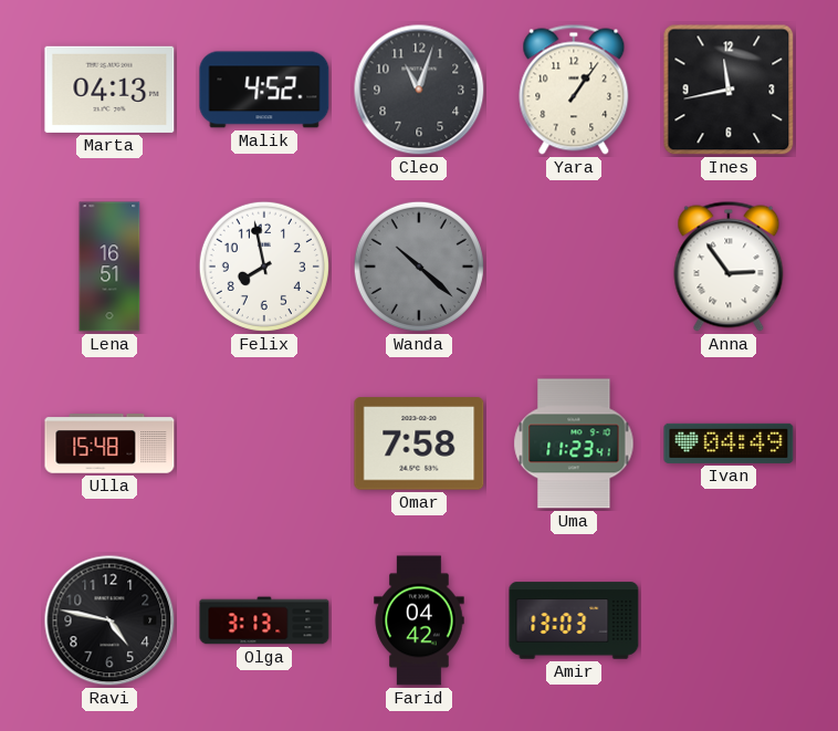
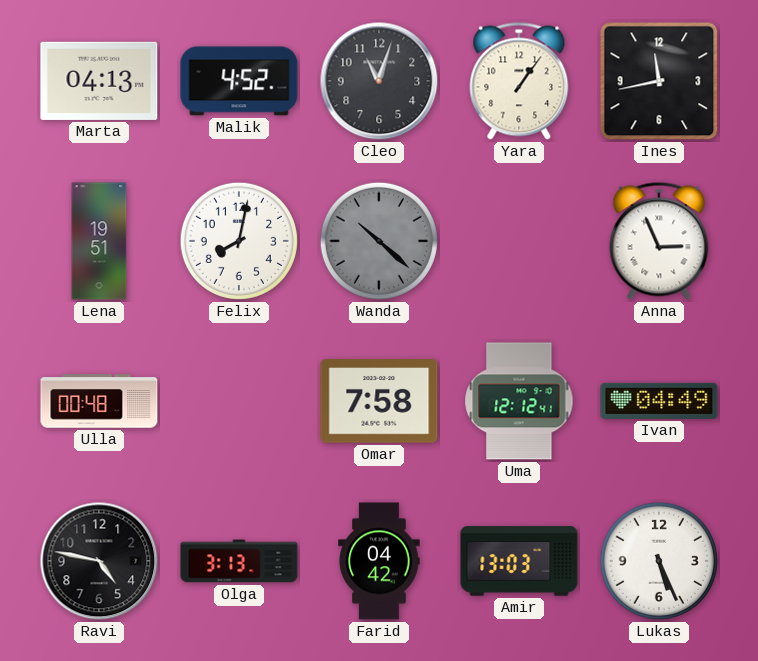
Lena: 16:51 -> 19:51
Felix: 7:58 -> 8:02
Anna: 2:54 -> 2:56
Ulla: 15:48 -> 00:48
Uma: 11:23 -> 12:12
Lukas: none -> 5:26
